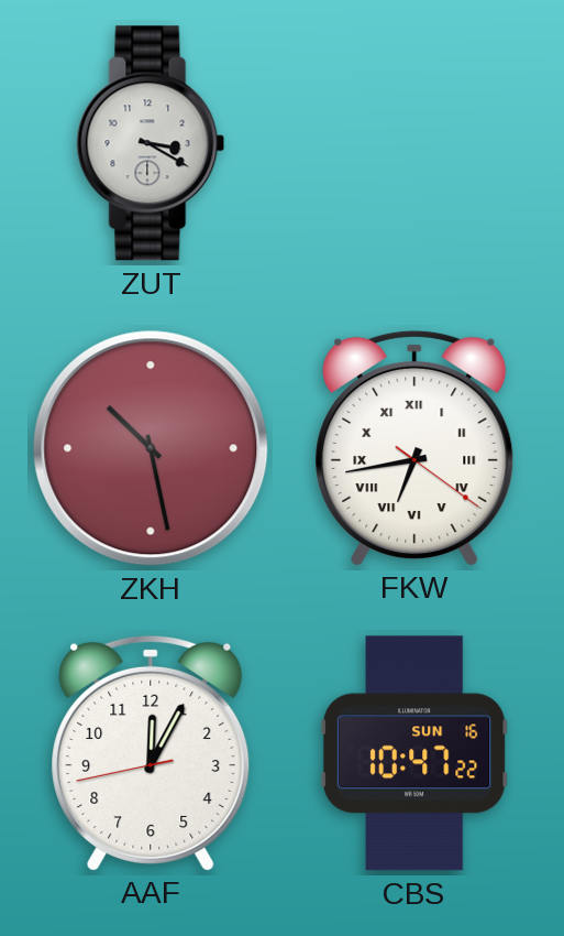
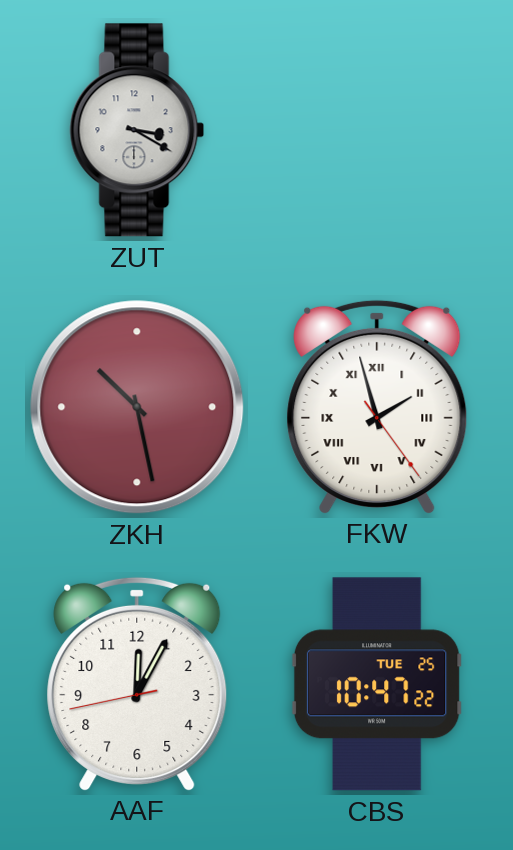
FKW: 6:43 -> 1:57
CBS date: SUN 16 -> TUE 25
